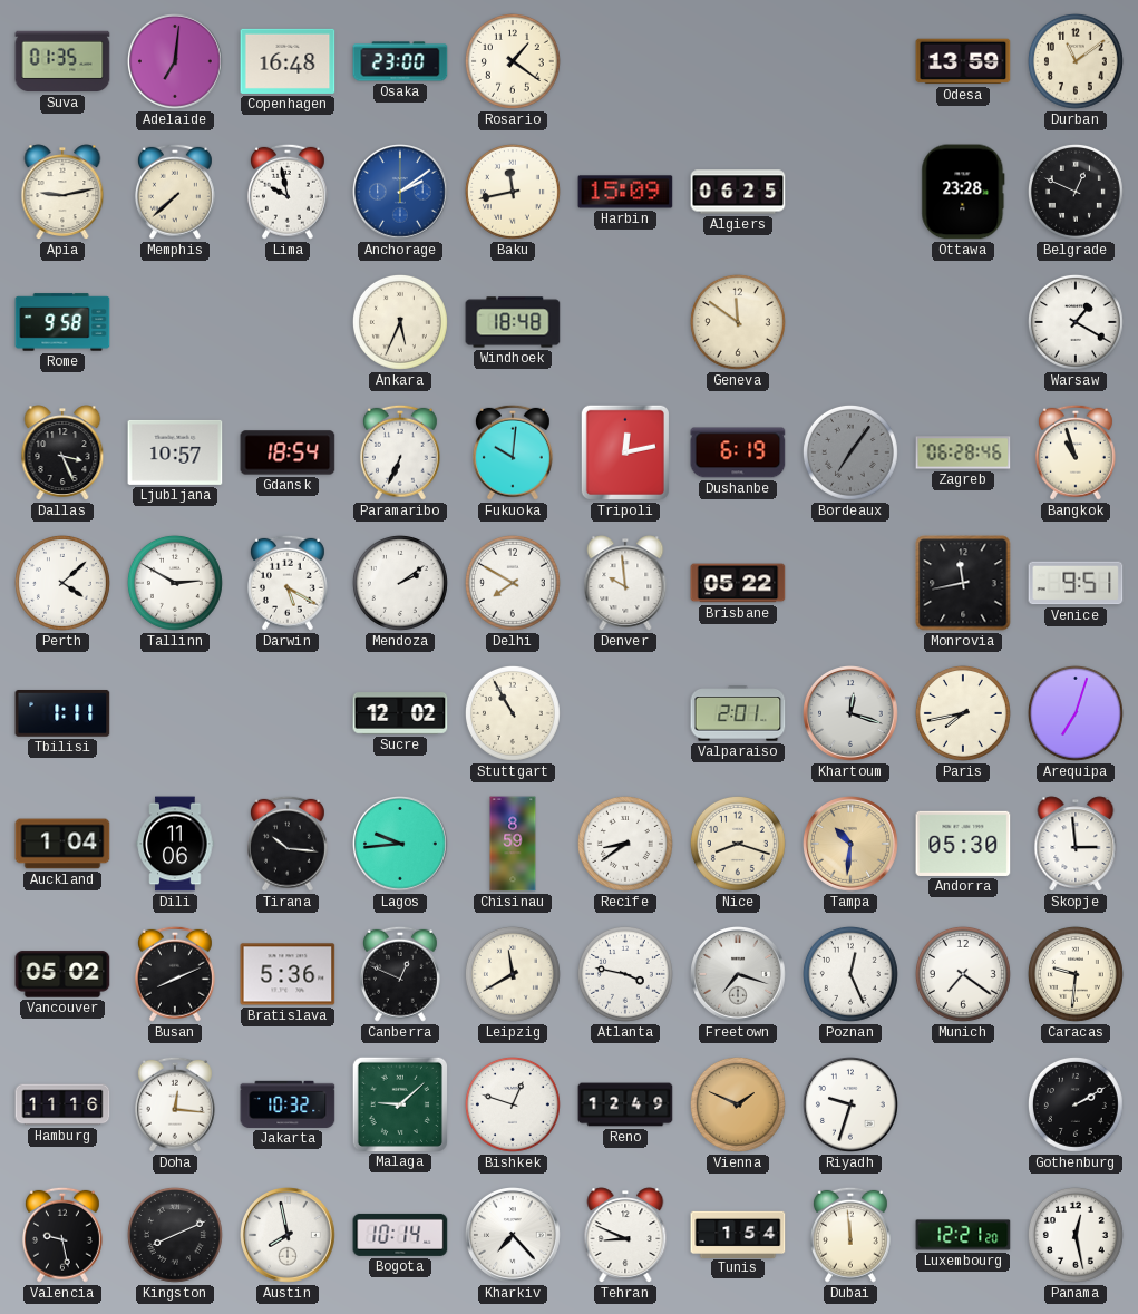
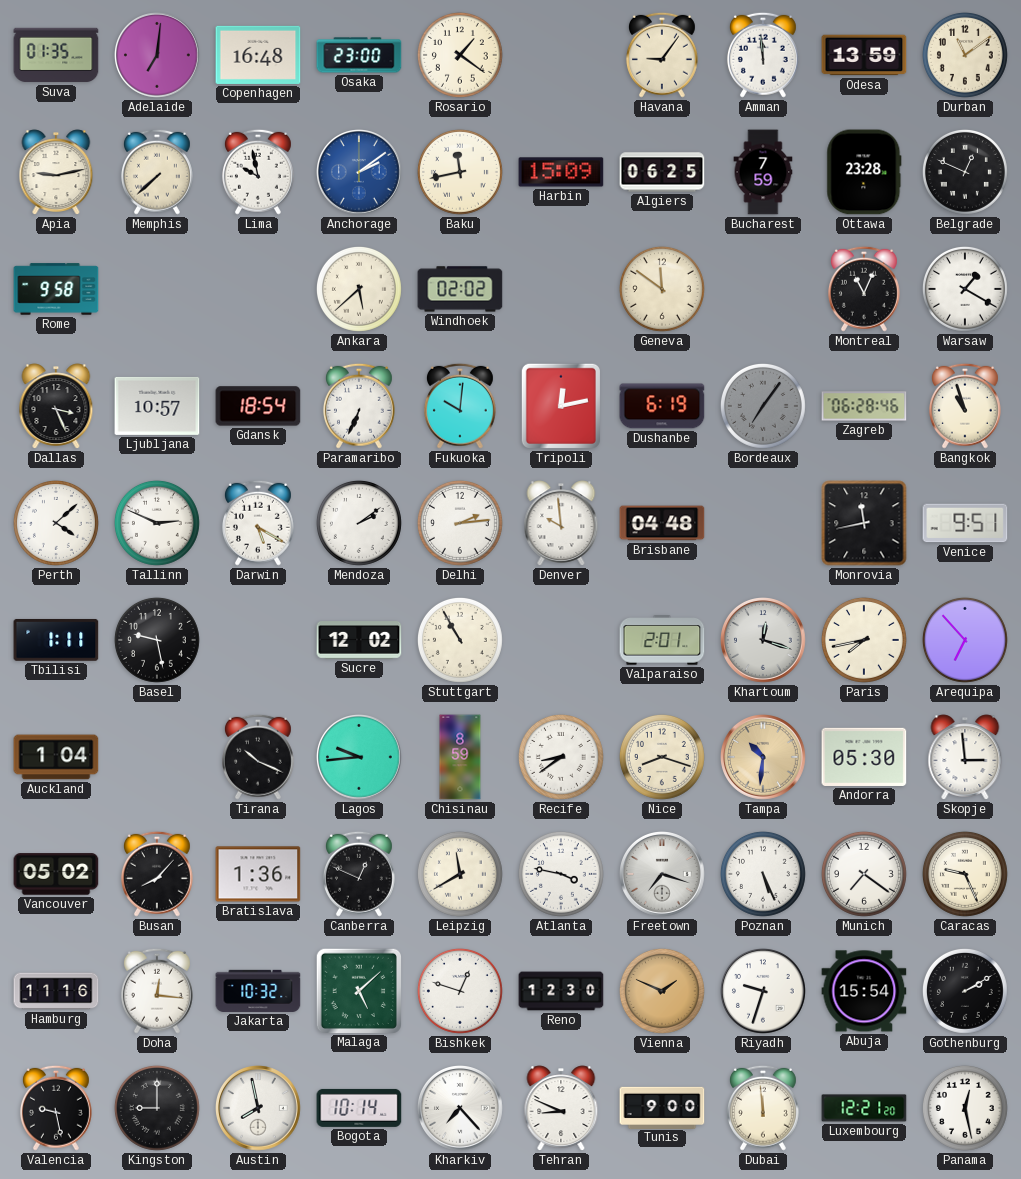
Havana: none -> 9:06
Amman: none -> 11:59
Bucharest: none -> 7:59
Ankara: 5:34 -> 5:38
Windhoek: 18:48 -> 02:02
Montreal: none -> 11:04
Tallinn: 2:50 -> 2:49
Delhi: 7:50 -> 2:14
Brisbane: 05:22 -> 04:48
Basel: none -> 9:28
Arequipa: 7:03 -> 6:53
Dili: 11:06 -> none
Tirana: 10:16 -> 10:19
Busan: 8:11 -> 8:07
Bratislava: 5:36 -> 1:36
Poznan: 12:26 -> 5:26
Caracas: 9:31 -> 9:26
Malaga: 9:08 -> 5:08
Reno: 12:49 -> 12:30
Abuja: none -> 15:54
Kingston: 8:11 -> 9:00
Tunis: 1:54 -> 9:00
